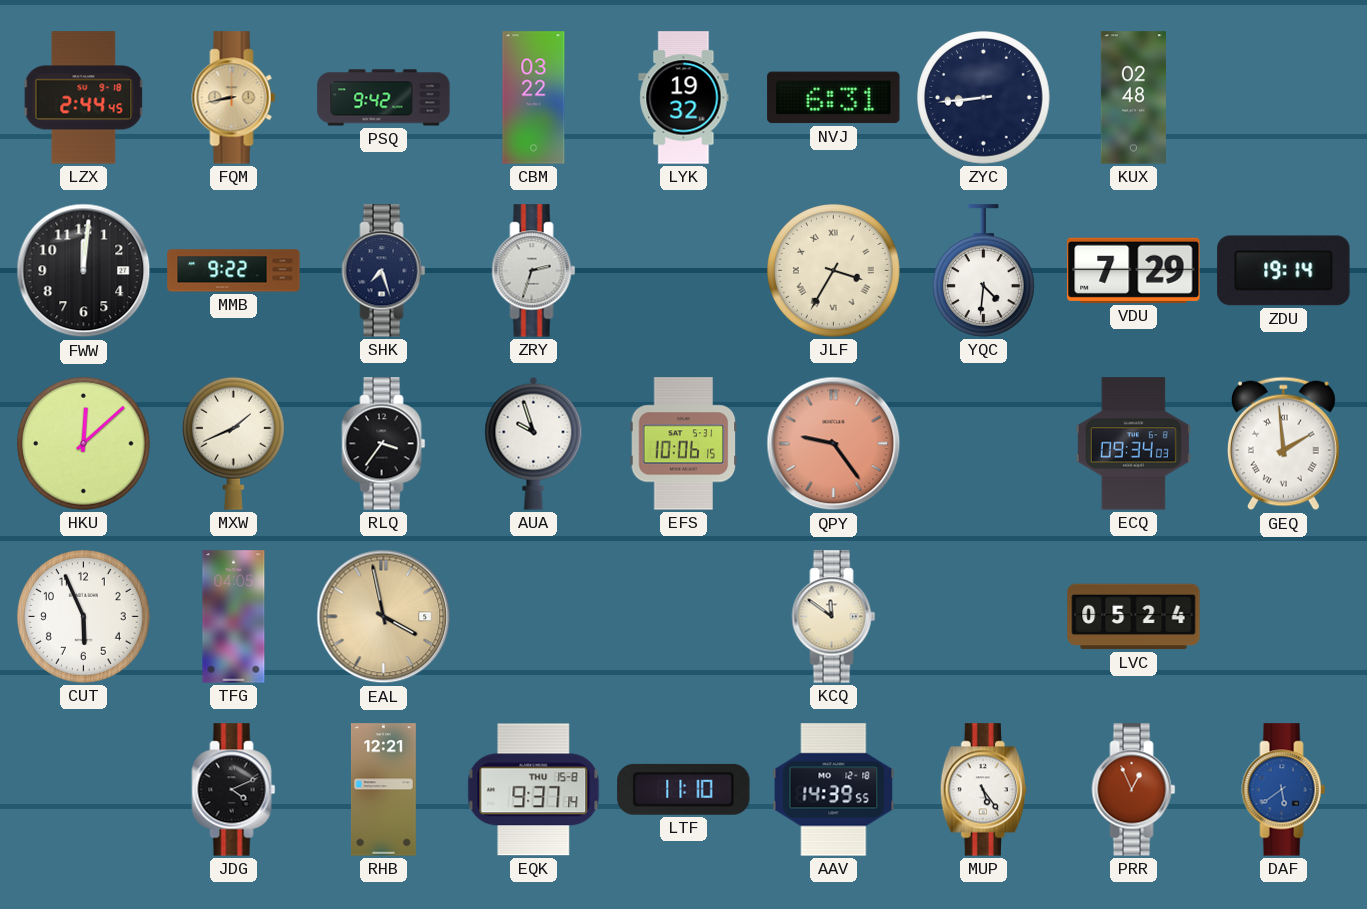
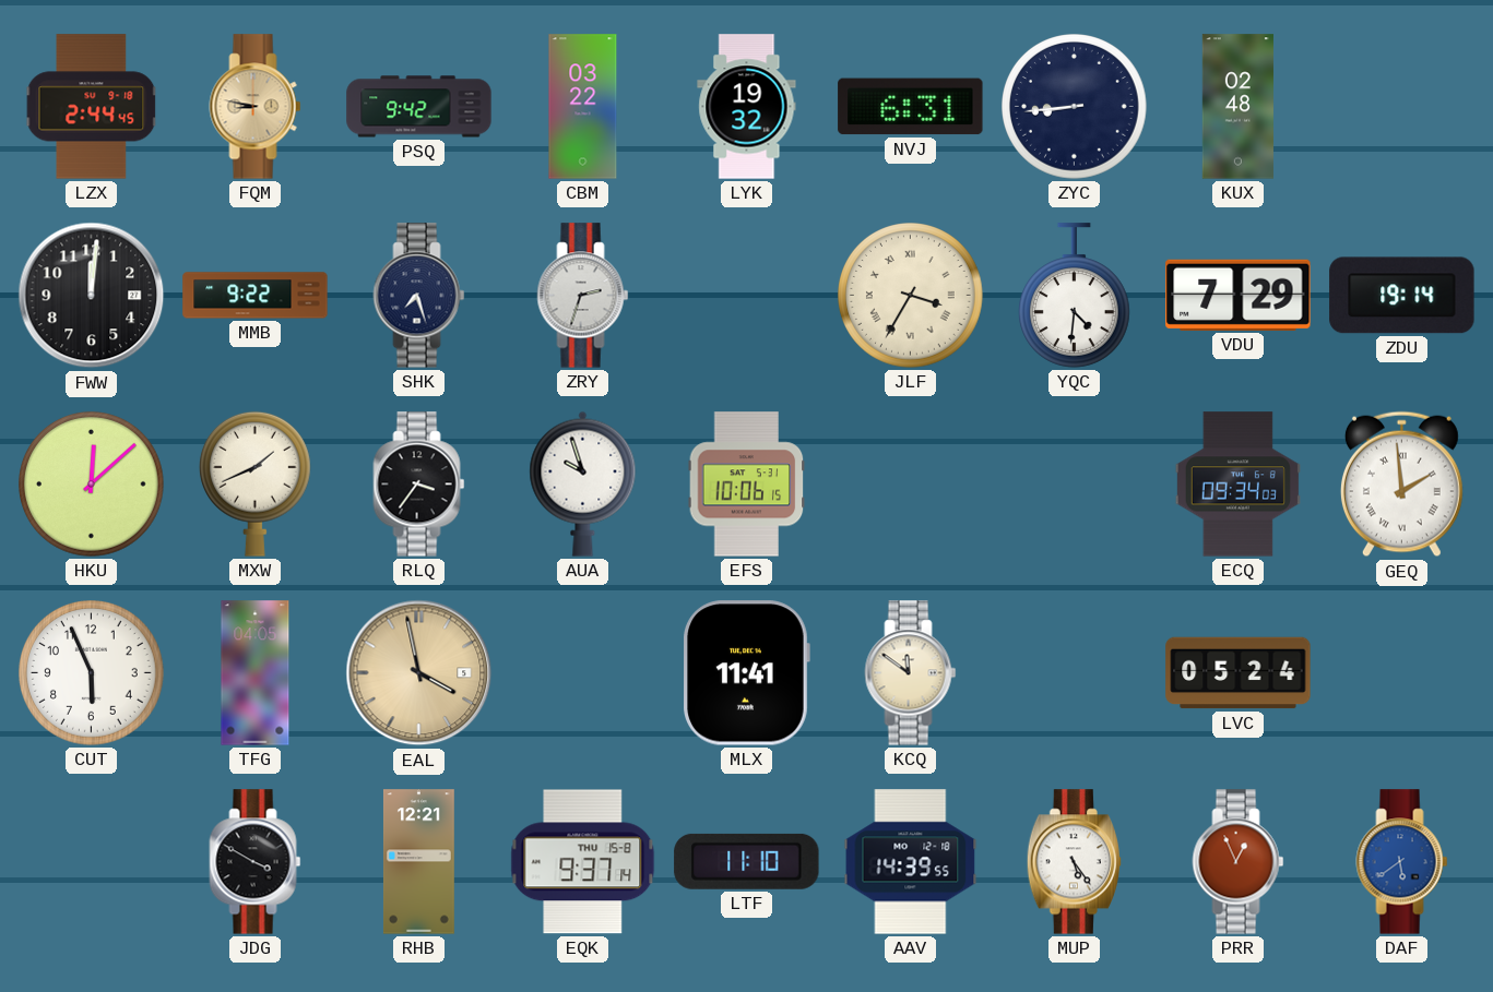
FQM: 8:43 -> 8:47
QPY: 9:24 -> none
MLX: none -> 11:41
JDG: 4:11 -> 3:50
